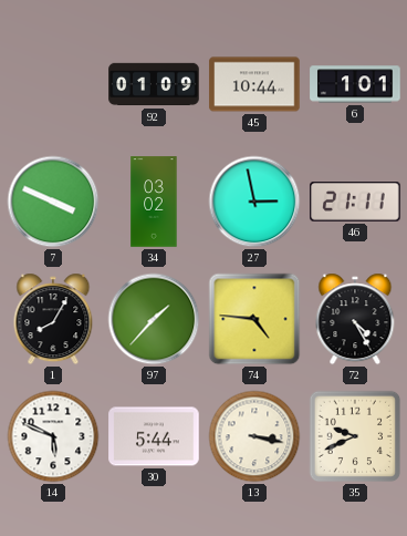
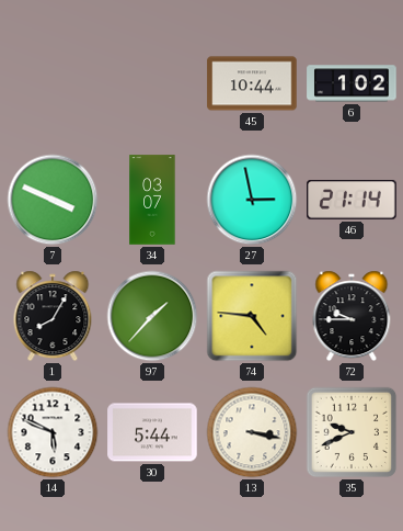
92: 01:09 -> none
6: 1:01 -> 1:02
34: 03:02 -> 03:07
46: 21:11 -> 21:14
72: 4:25 -> 9:45
